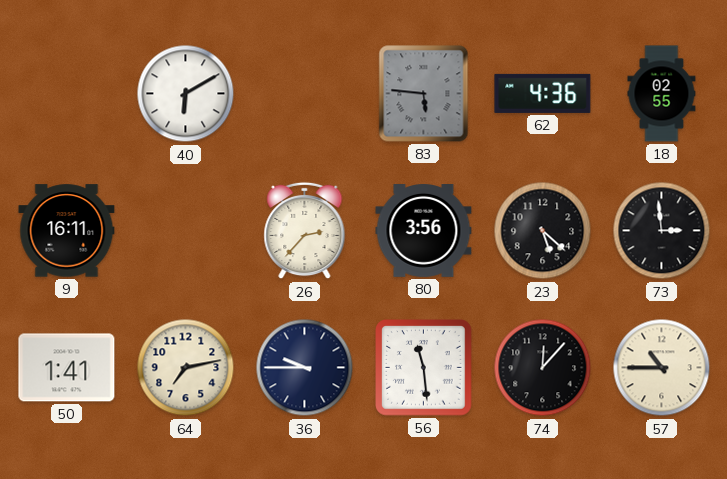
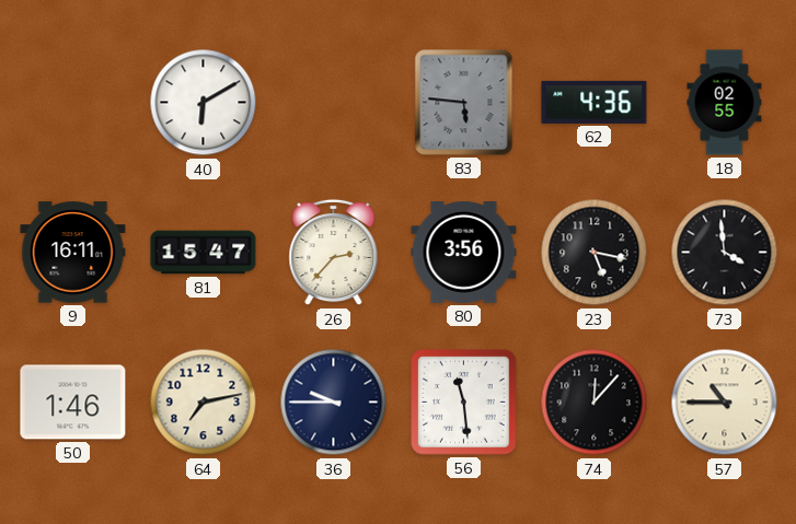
81: none -> 15:47
23: 5:22 -> 5:17
73: 2:59 -> 3:59
50: 1:41 -> 1:46
